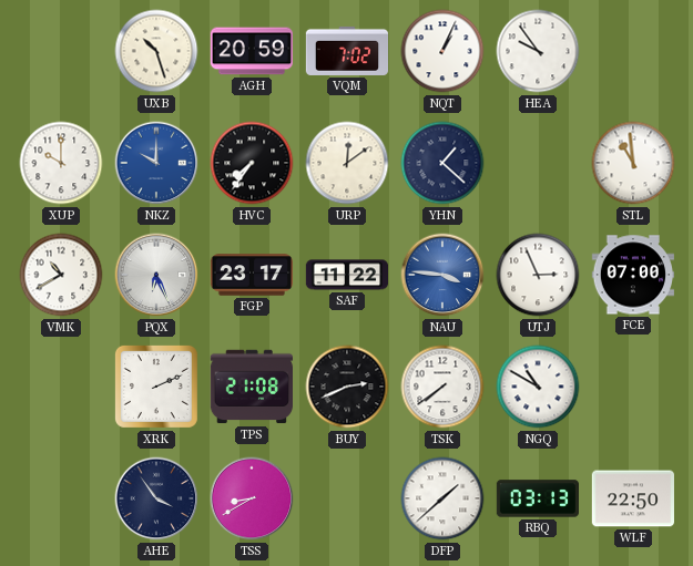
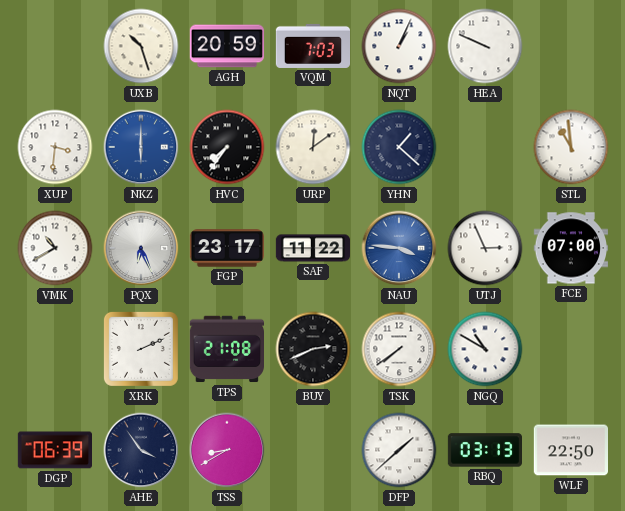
VQM: 7:02 -> 7:03
HEA: 9:54 -> 9:49
XUP: 10:00 -> 3:31
NKZ: 10:00 -> 6:00
DGP: none -> 06:39
